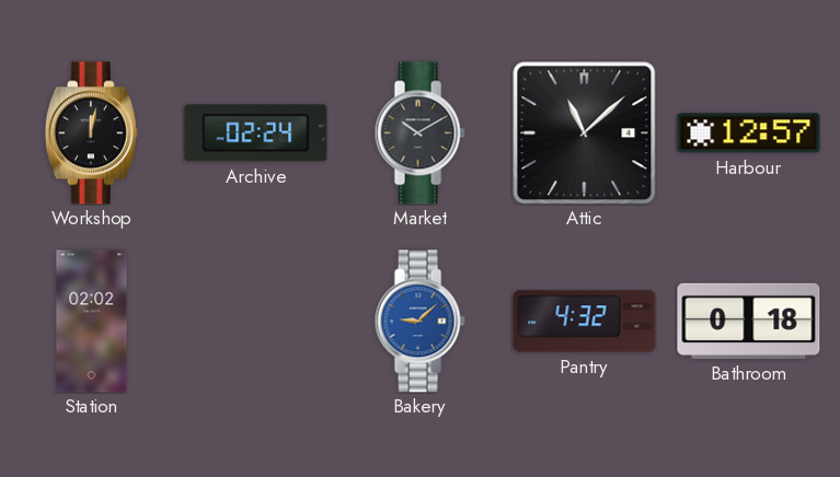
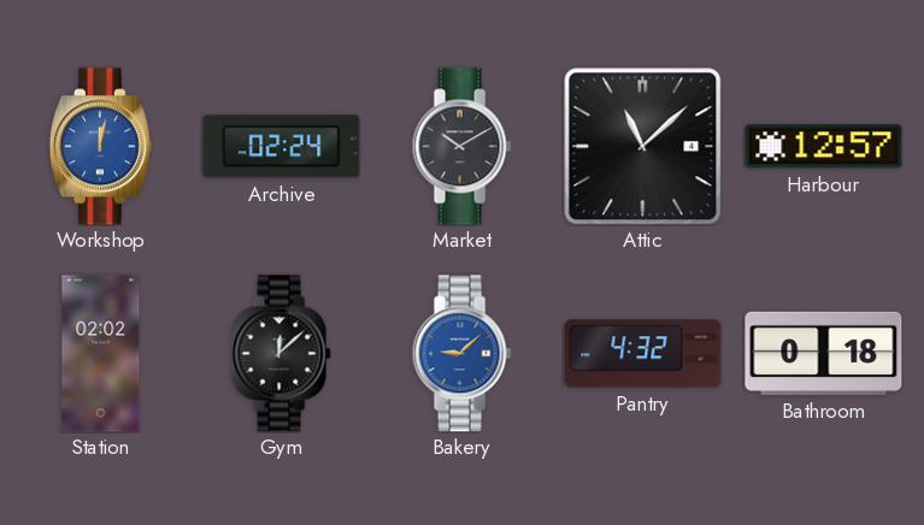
Workshop dial: black -> blue
Gym: none -> 12:08
